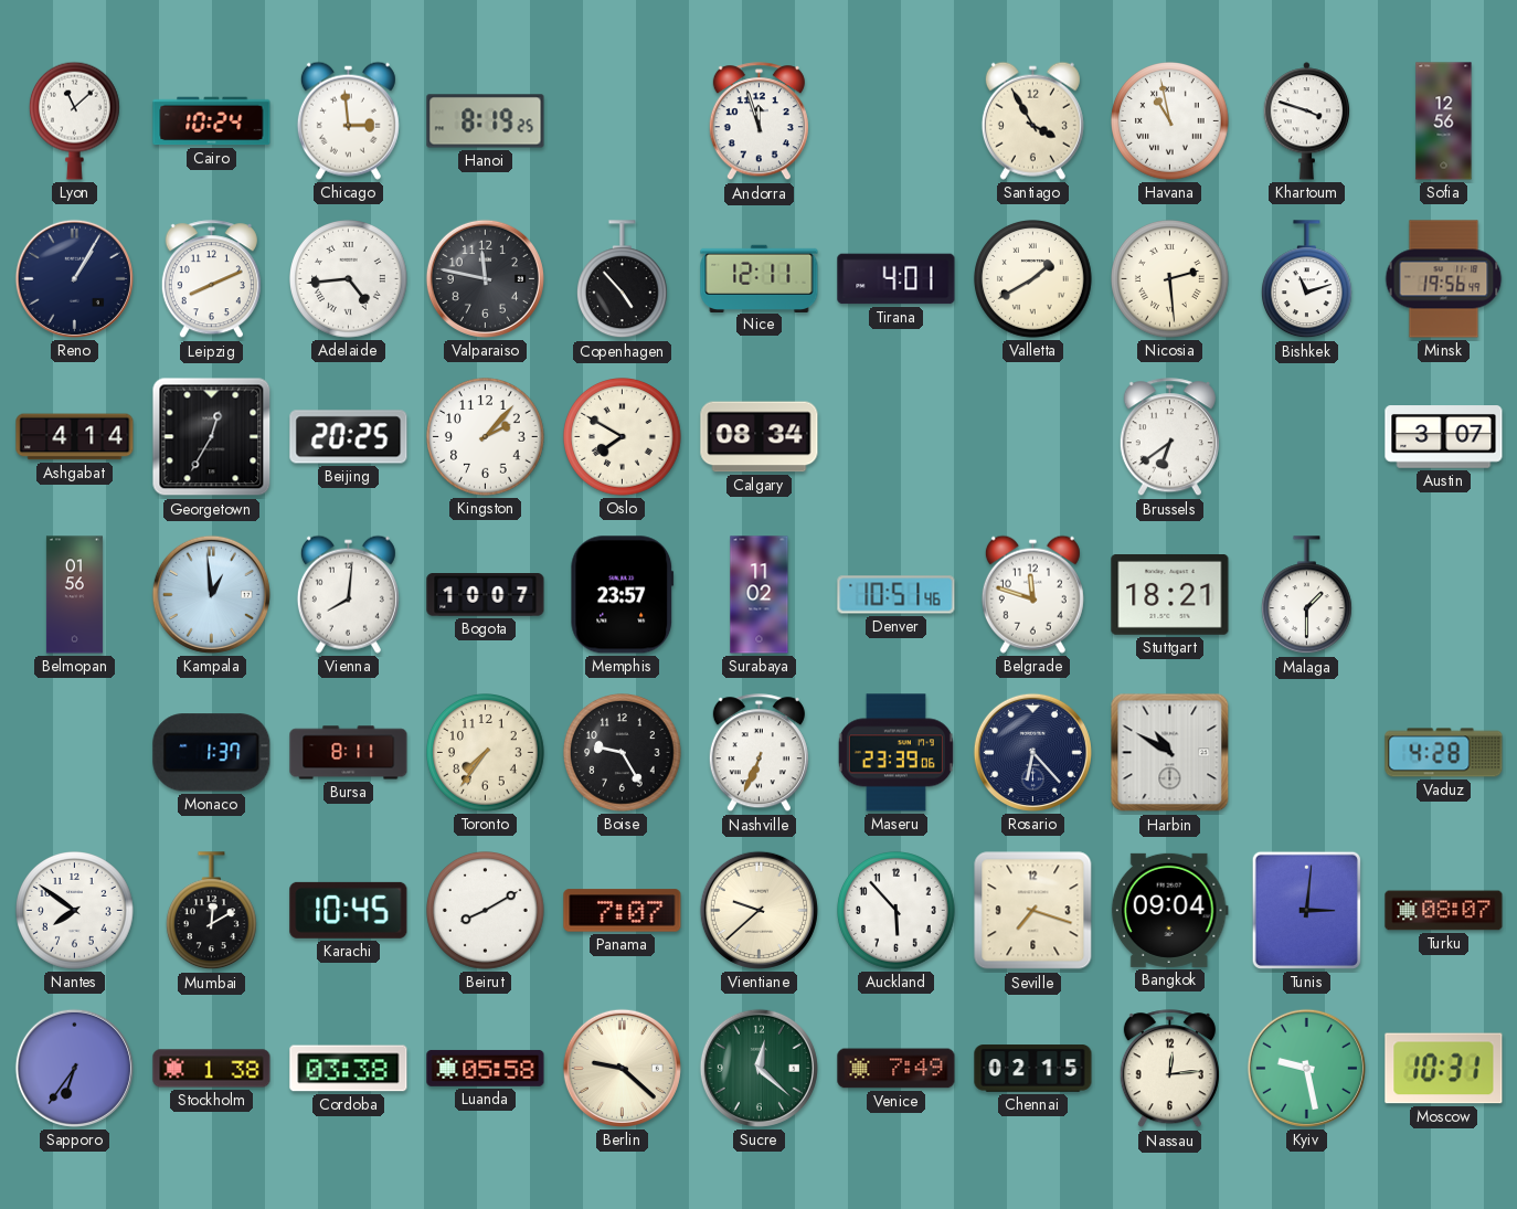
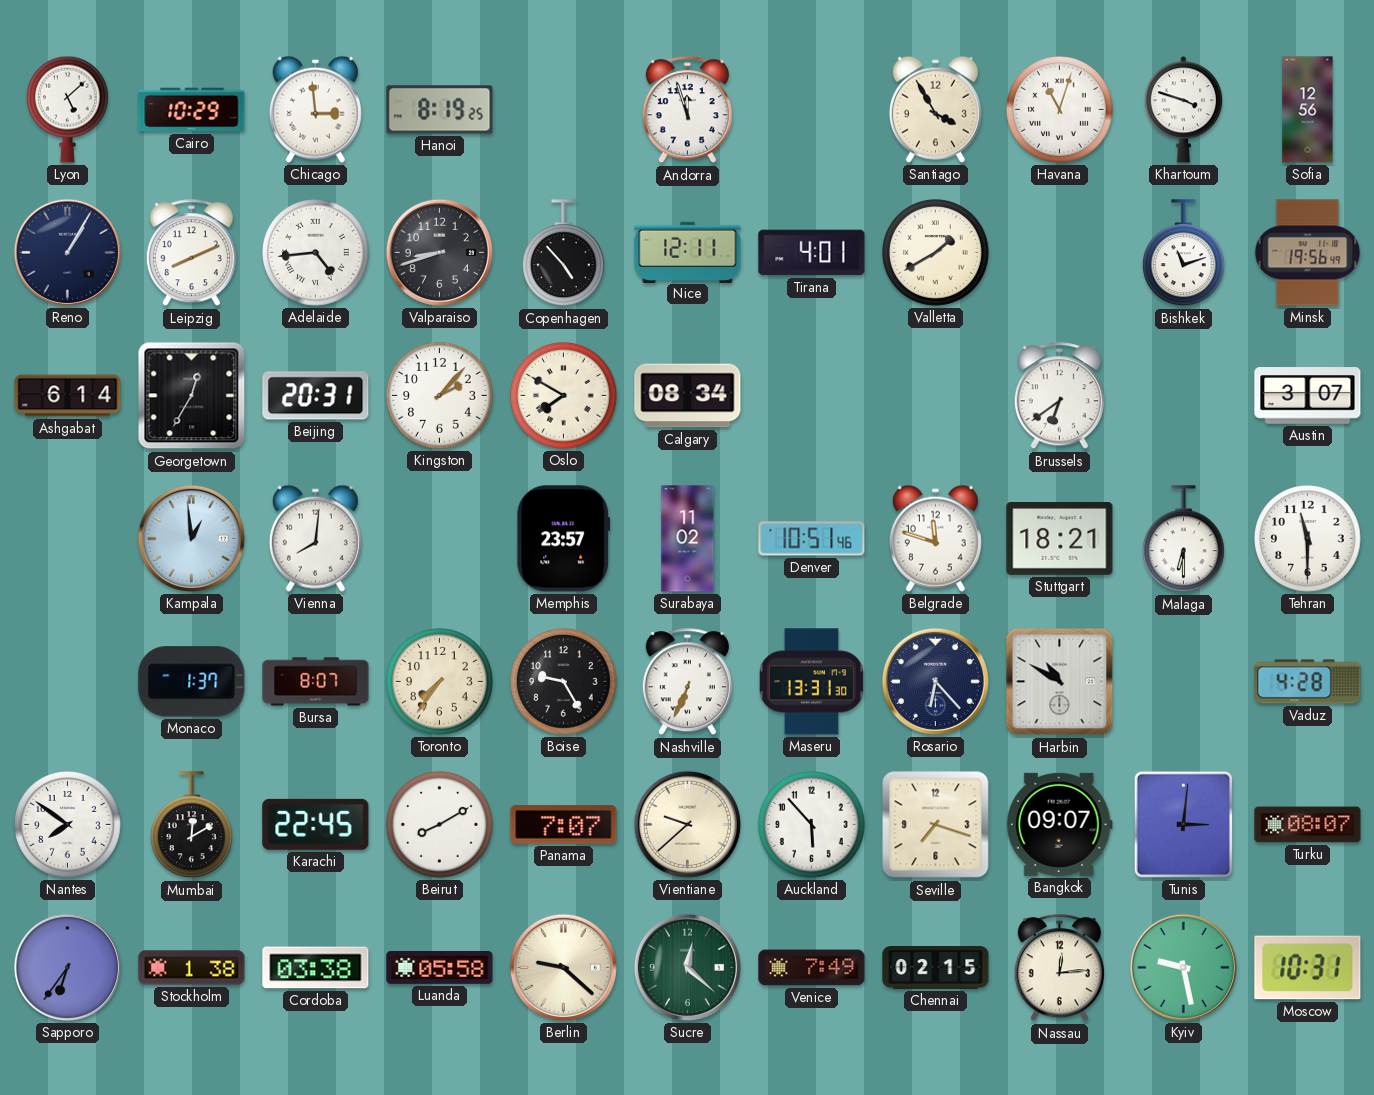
Lyon: 11:08 -> 5:08
Cairo: 10:24 -> 10:29
Havana: 10:58 -> 11:03
Valparaiso: 11:47 -> 8:42
Nicosia: 2:29 -> none
Ashgabat: 4:14 -> 6:14
Beijing: 20:25 -> 20:31
Belmopan: 01:56 -> none
Bogota: 10:07 -> none
Malaga: 1:30 -> 6:30
Tehran: none -> 11:30
Bursa: 8:11 -> 8:07
Maseru: 23:39 -> 13:31
Karachi: 10:45 -> 22:45
Bangkok: 09:04 -> 09:07
